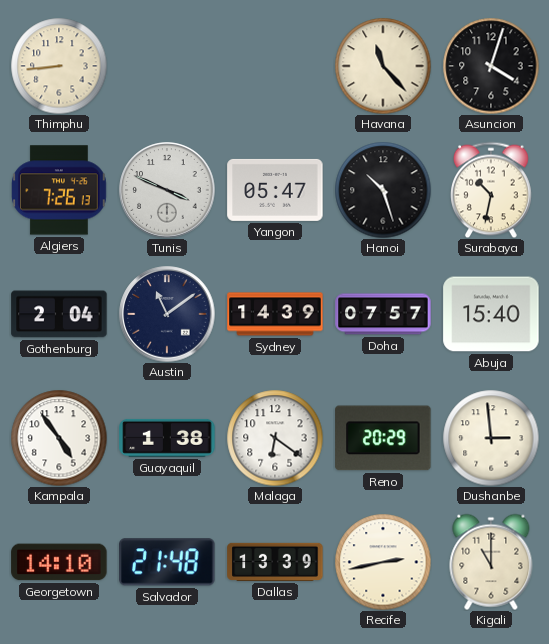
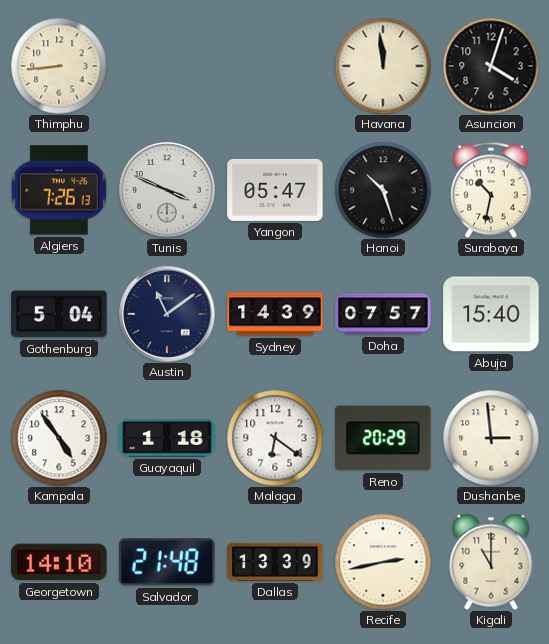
Havana: 11:23 -> 11:59
Gothenburg: 2:04 -> 5:04
Guayaquil: 1:38 -> 1:18
